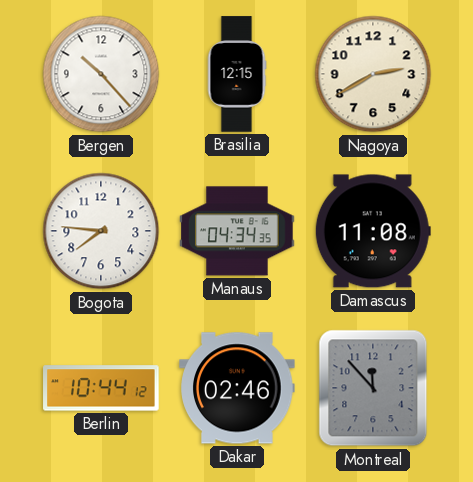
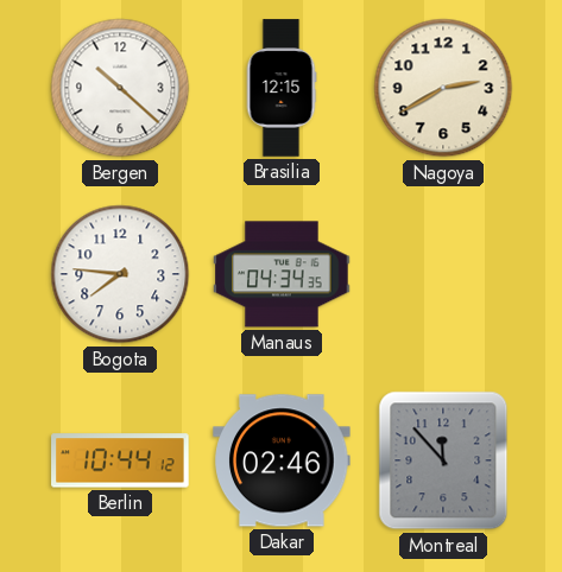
Bergen: 10:23 -> 10:22
Damascus: 11:08 -> none
